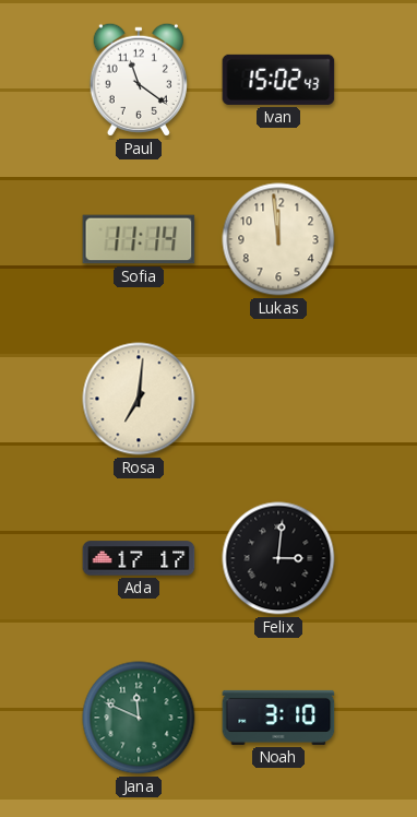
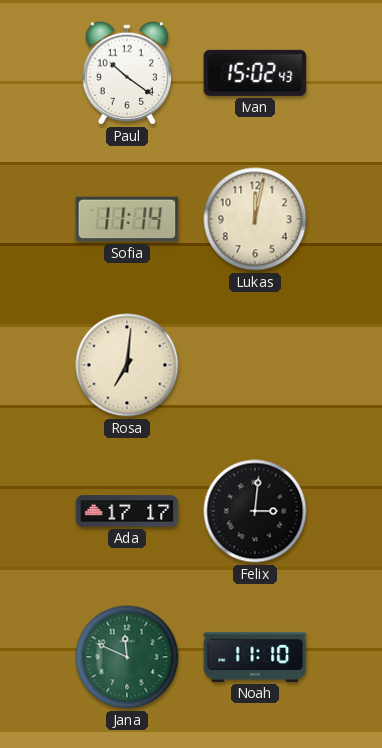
Paul: 11:21 -> 10:21
Lukas: 11:59 -> 12:02
Noah: 3:10 -> 11:10
